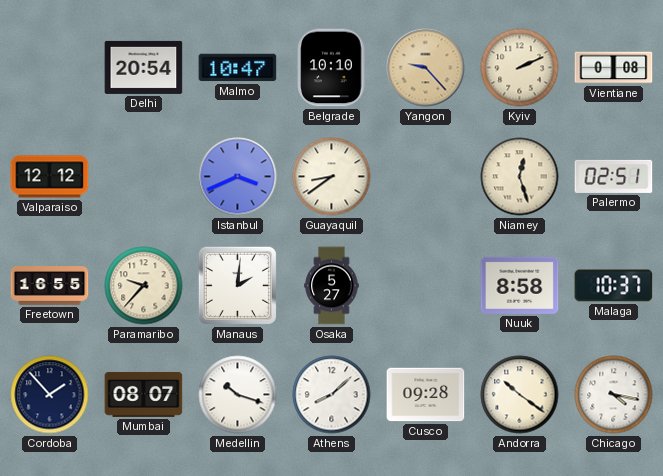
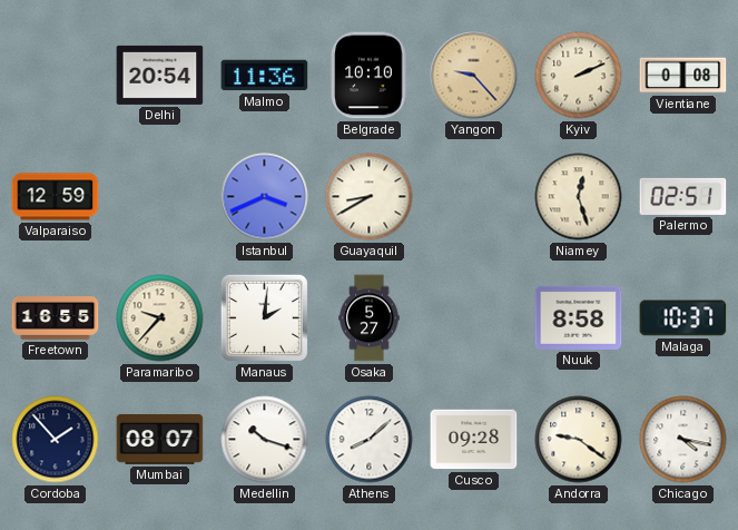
Malmo: 10:47 -> 11:36
Valparaiso: 12:12 -> 12:59
Guayaquil: 8:39 -> 8:40
Andorra: 10:21 -> 9:21
